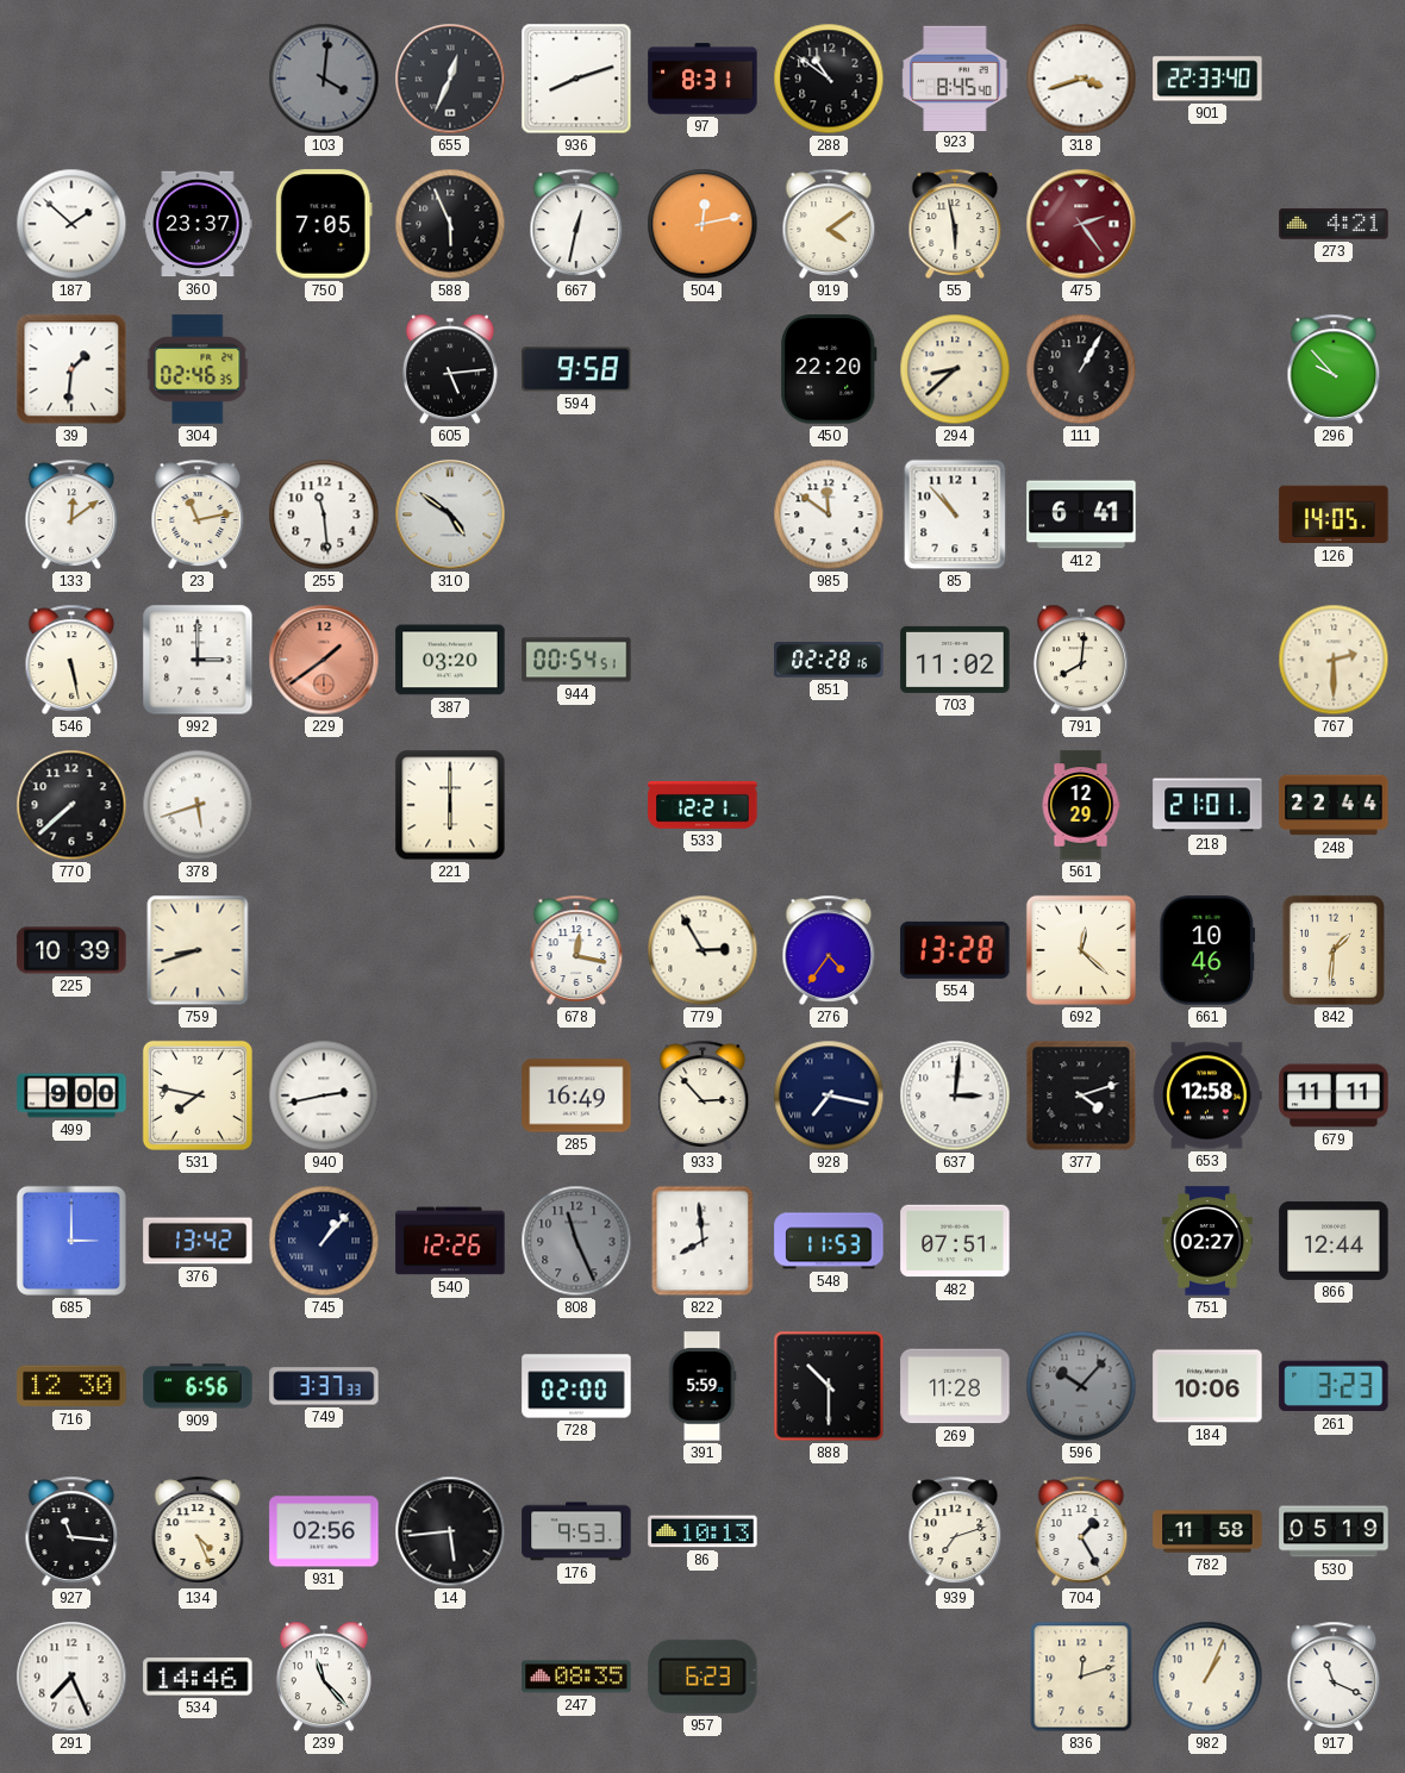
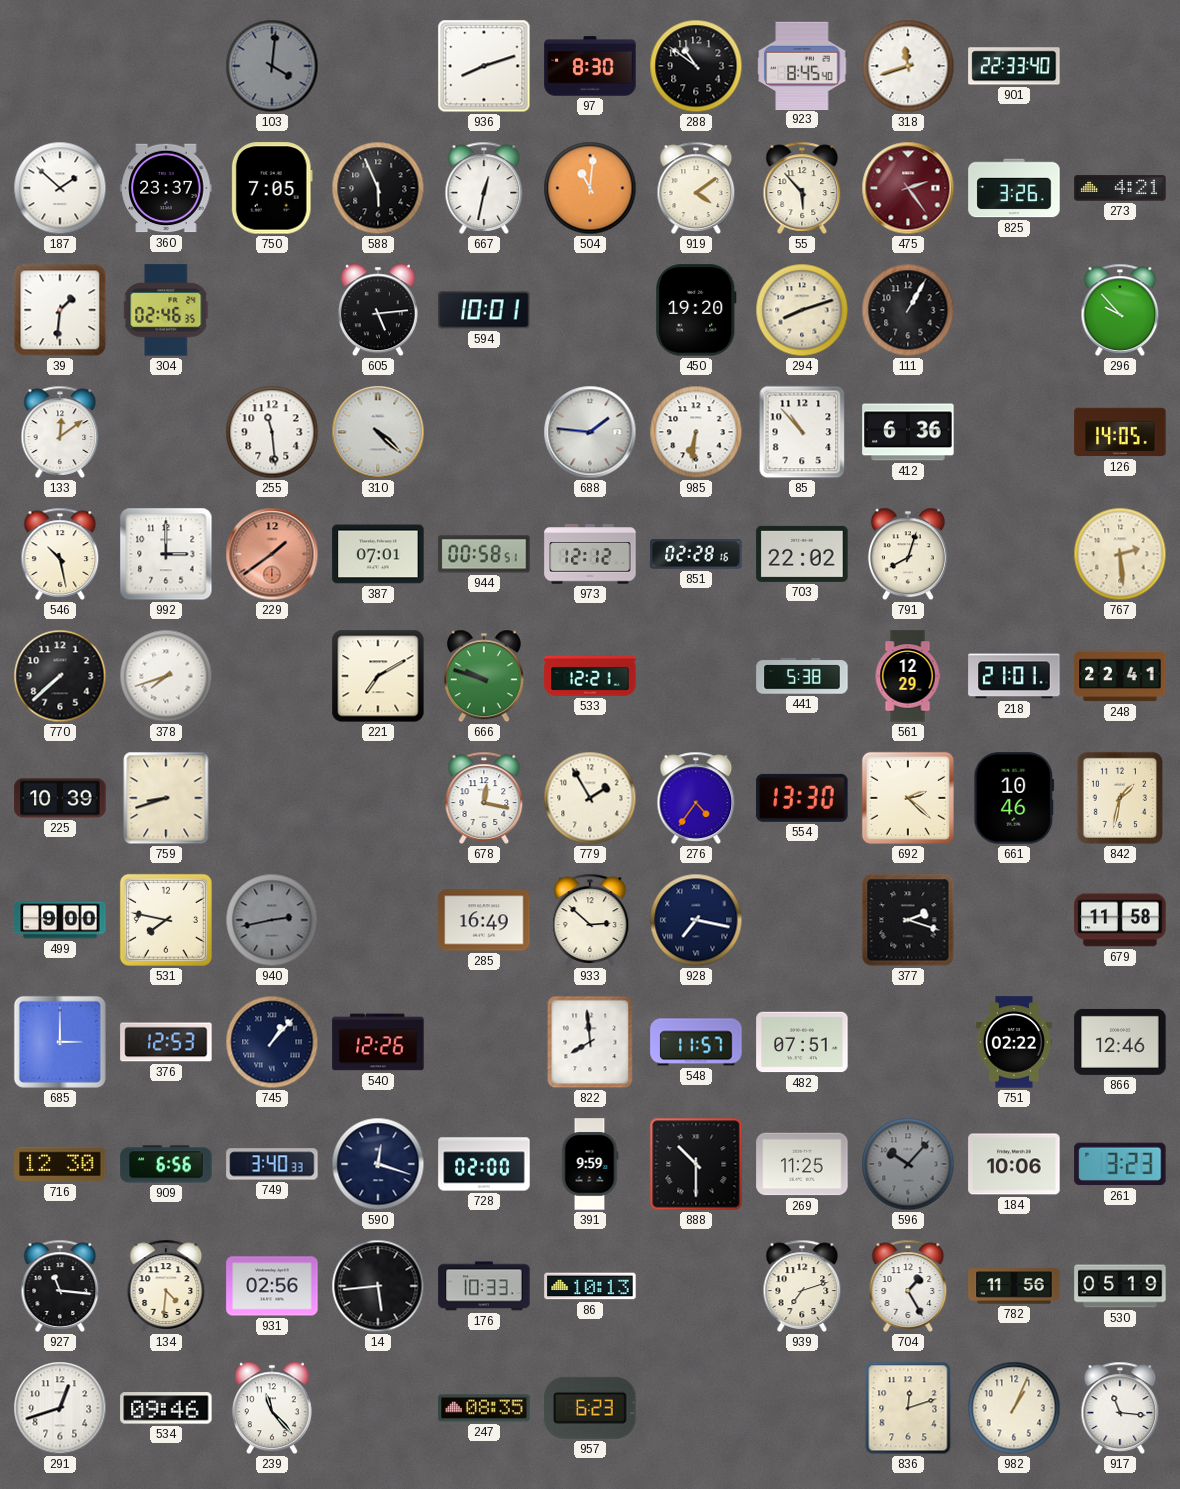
655: 12:34 -> none
97: 8:31 -> 8:30
318: 3:42 -> 11:42
504: 12:13 -> 11:01
55: 5:58 -> 5:53
825: none -> 3:26
594: 9:58 -> 10:01
450: 22:20 -> 19:20
294: 8:38 -> 8:12
23: 11:13 -> none
310: 4:51 -> 4:22
688: none -> 1:46
985: 11:51 -> 6:31
412: 6:41 -> 6:36
546: 5:28 -> 10:28
387: 03:20 -> 07:01
944: 00:54 -> 00:58
973: none -> 12:12
703: 11:02 -> 22:02
791: 8:01 -> 8:03
767: 2:30 -> 2:29
378: 5:42 -> 7:42
221: 6:00 -> 7:10
666: none -> 9:48
441: none -> 5:38
248: 22:44 -> 22:41
779: 2:55 -> 1:55
554: 13:28 -> 13:30
692: 12:22 -> 2:22
842: 1:31 -> 1:32
940 dial: white -> grey
933: 2:53 -> 2:52
637: 3:01 -> none
377: 4:12 -> 2:18
653: 12:58 -> none
679: 11:11 -> 11:58
376: 13:42 -> 12:53
808: 11:26 -> none
548: 11:53 -> 11:57
751: 02:27 -> 02:22
866: 12:44 -> 12:46
749: 3:37 -> 3:40
590: none -> 12:18
391: 5:59 -> 9:59
269: 11:28 -> 11:25
134: 4:26 -> 4:31
176: 9:53 -> 10:33
782: 11:58 -> 11:56
291: 7:26 -> 12:42
534: 14:46 -> 09:46
917: 11:19 -> 11:16
